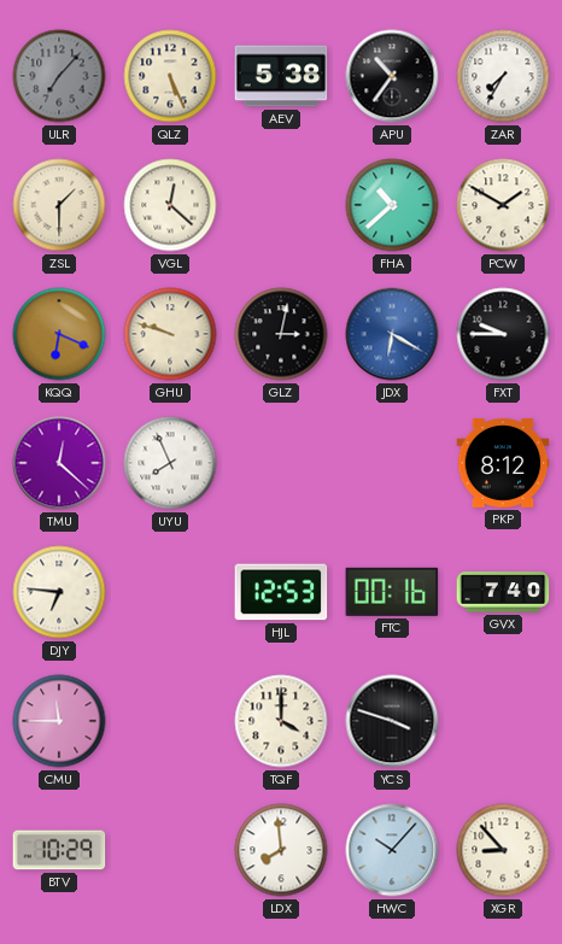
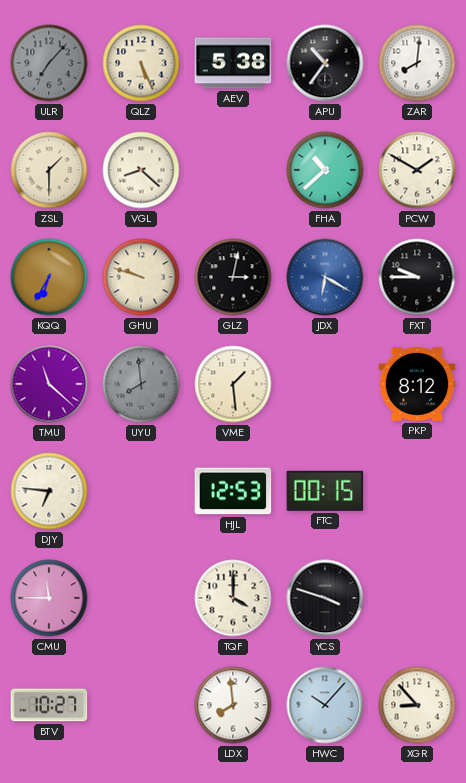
ZAR: 7:35 -> 8:01
VGL: 12:22 -> 8:22
KQQ: 6:19 -> 6:35
TMU: 12:22 -> 11:22
UYU: 7:56 -> 7:59
UYU dial: white -> grey
VME: none -> 1:29
FTC: 00:16 -> 00:15
GVX: 7:40 -> none
BTV: 10:29 -> 10:27
